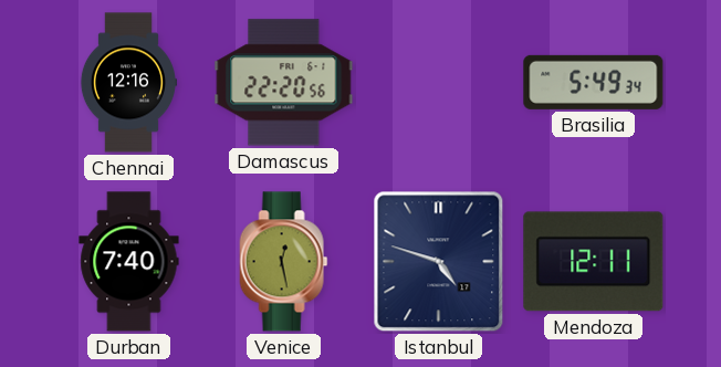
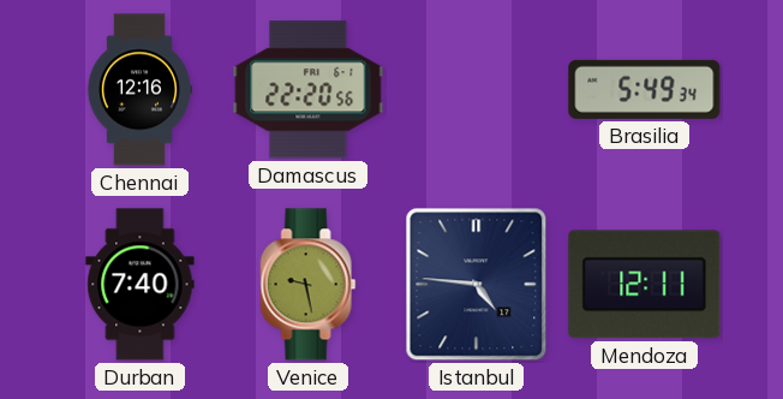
Venice: 12:28 -> 9:28
Istanbul: 4:48 -> 4:46
